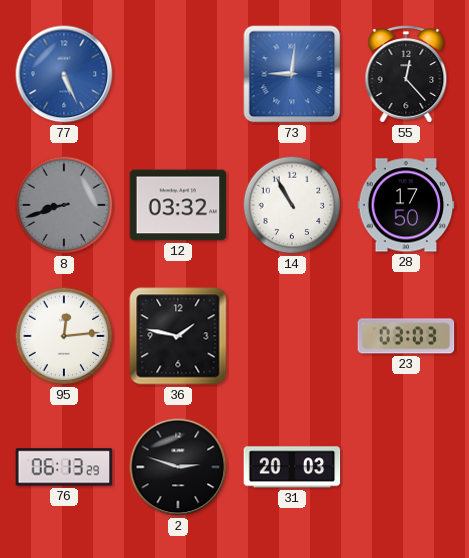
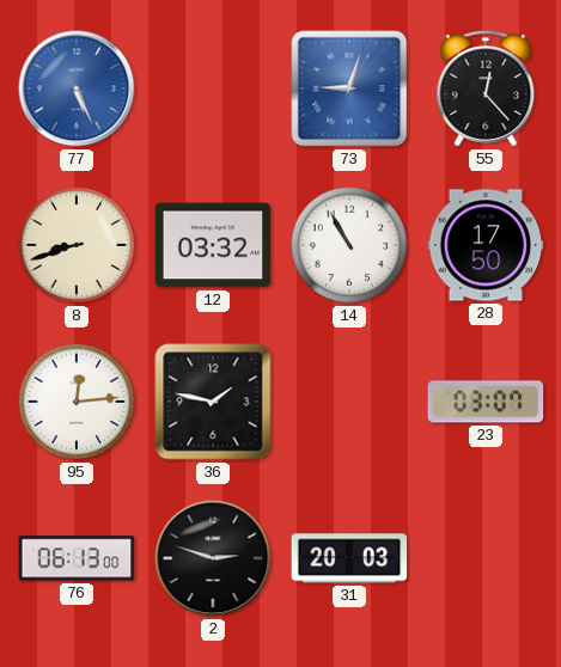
73: 9:01 -> 9:03
8 dial: grey -> cream
23: 03:03 -> 03:07
76: 06:13:29 -> 06:13:00
